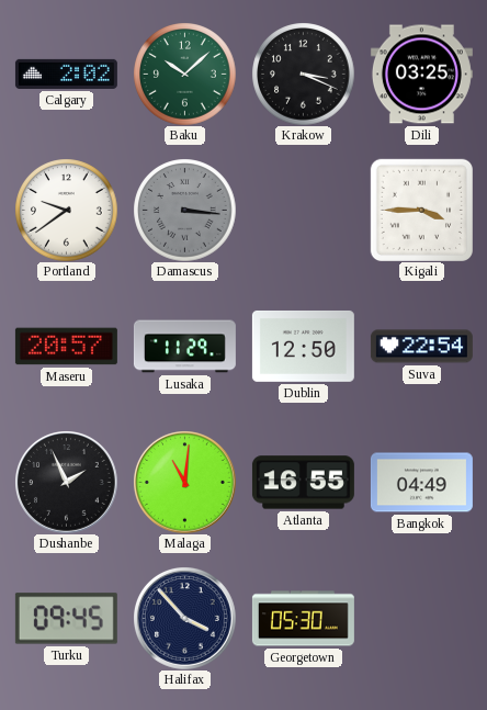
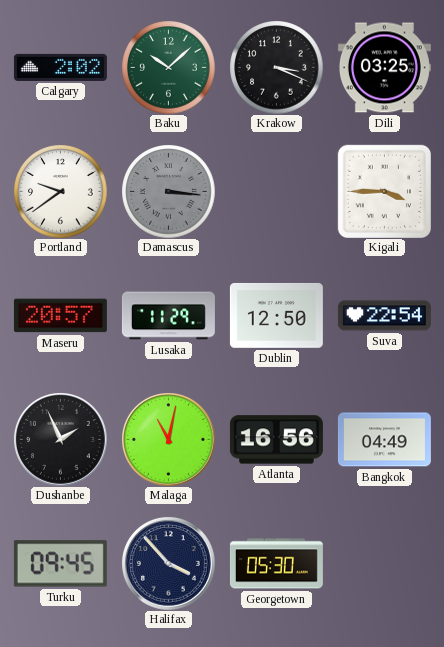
Malaga: 11:01 -> 11:02
Atlanta: 16:55 -> 16:56
